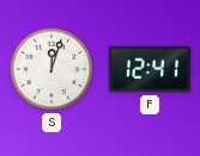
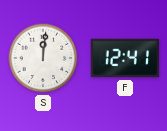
S: 12:03 -> 12:01
